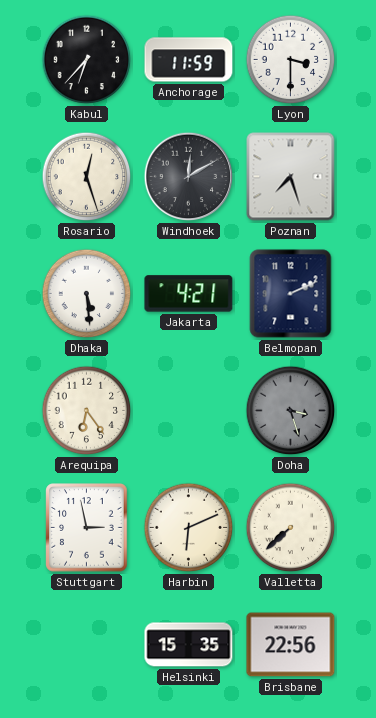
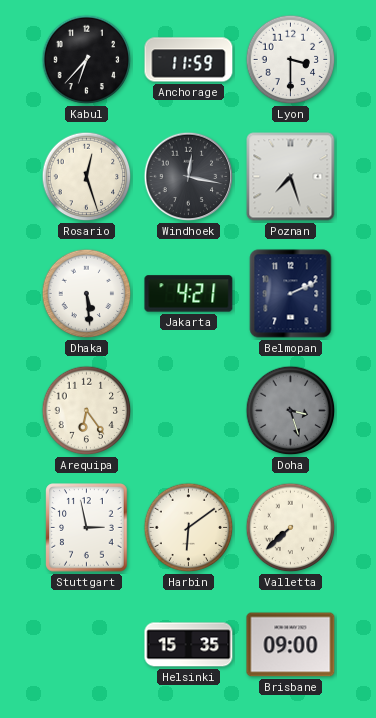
Windhoek: 12:10 -> 12:17
Harbin: 6:11 -> 6:09
Brisbane: 22:56 -> 09:00
